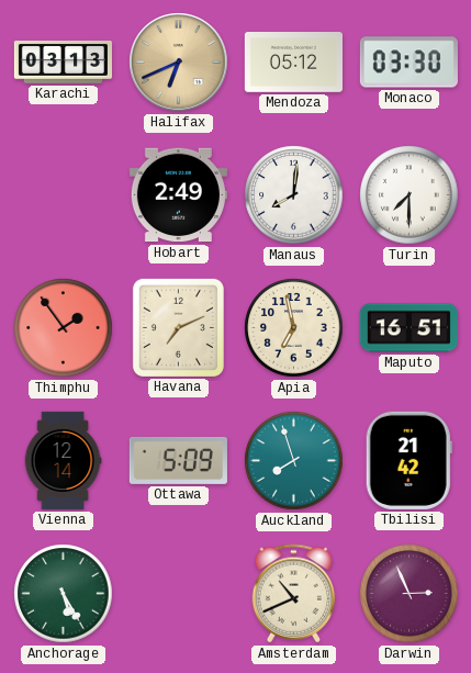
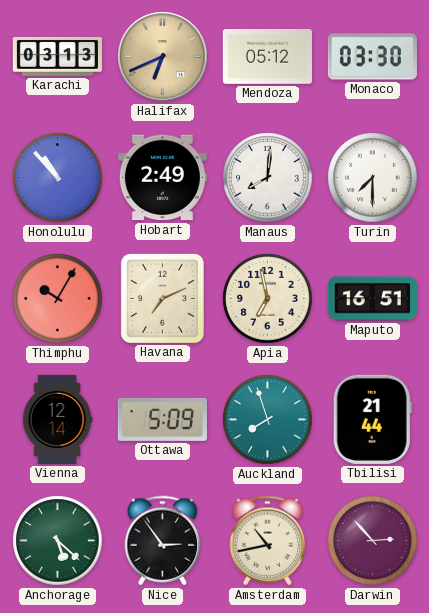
Honolulu: none -> 10:53
Thimphu: 1:54 -> 10:05
Tbilisi: 21:42 -> 21:44
Anchorage: 5:25 -> 5:22
Nice: none -> 2:54
Amsterdam: 10:41 -> 10:43
Darwin: 2:56 -> 2:53
